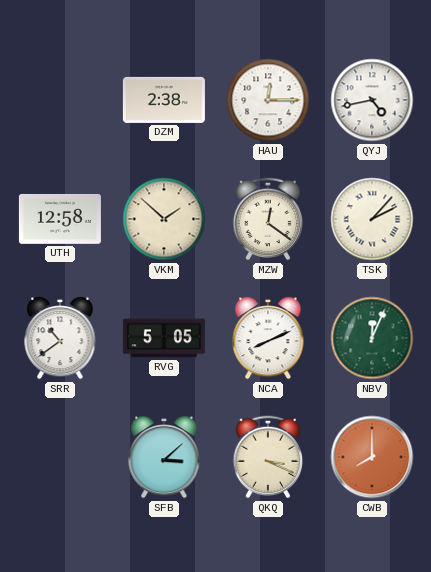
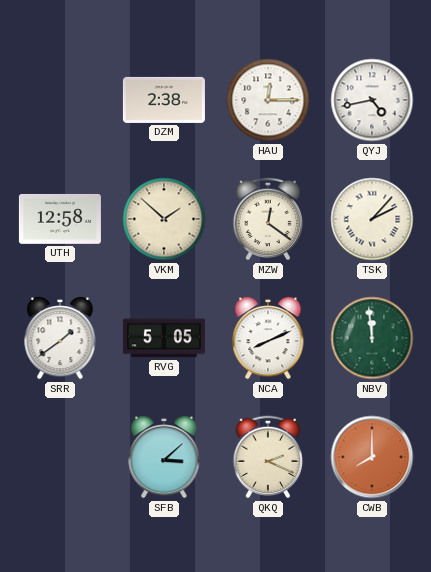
SRR: 10:39 -> 1:39
NBV: 12:04 -> 11:59
QKQ: 3:19 -> 2:19
